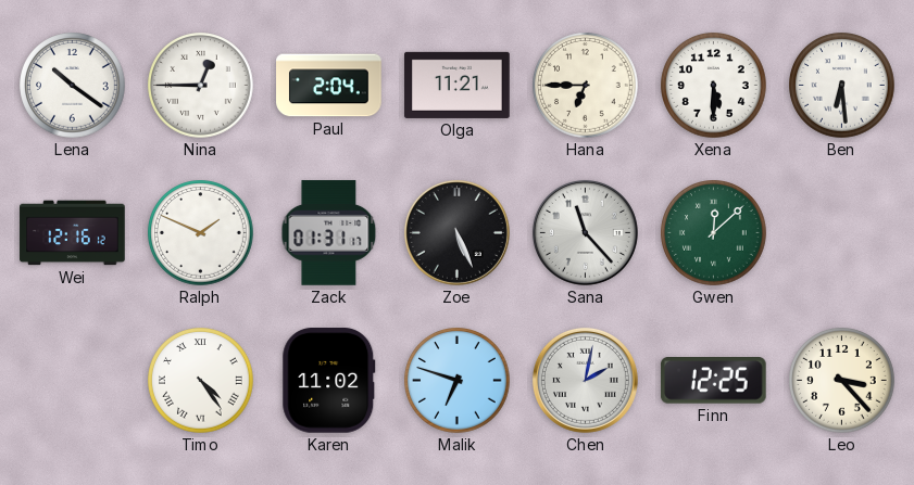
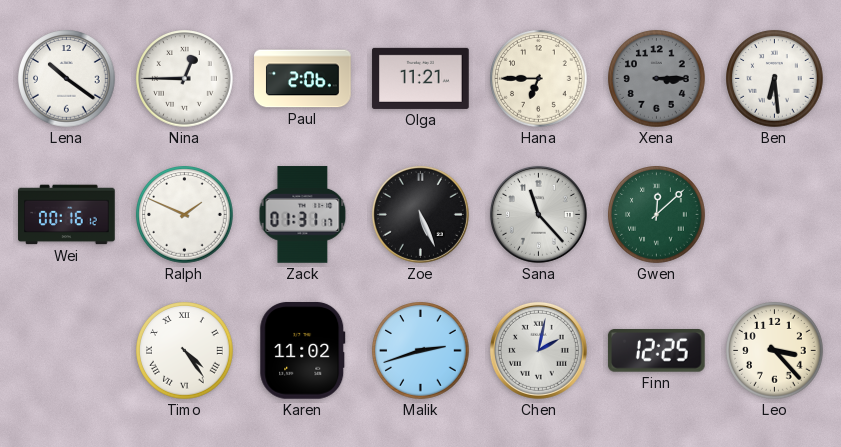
Paul: 2:04 -> 2:06
Xena: 5:30 -> 3:15
Xena dial: white -> grey
Wei: 12:16 -> 00:16
Malik: 6:48 -> 2:42
